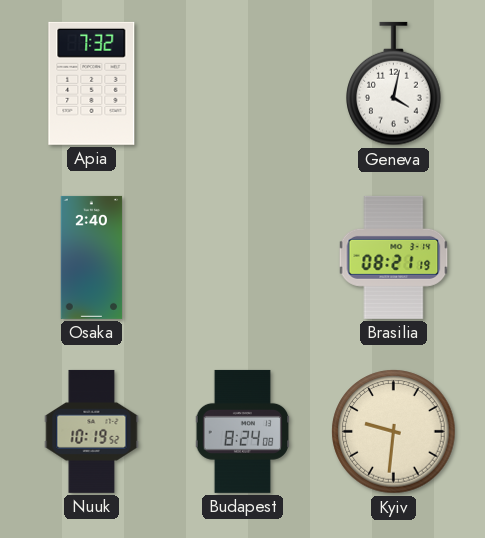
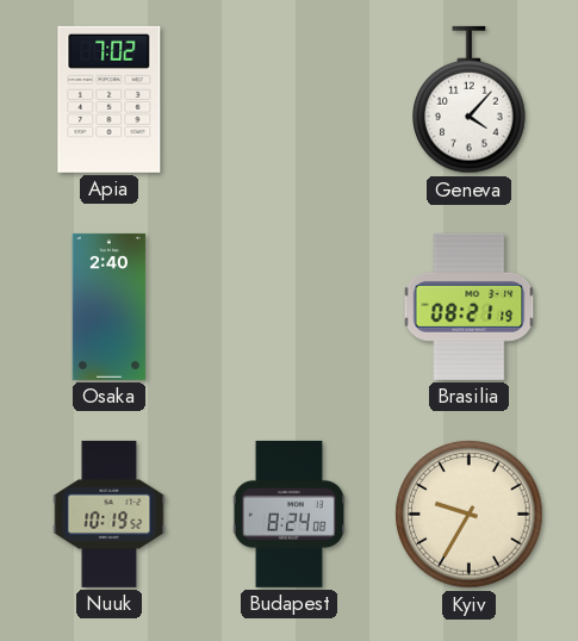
Apia: 7:32 -> 7:02
Geneva: 4:02 -> 4:07
Kyiv: 9:31 -> 9:35
